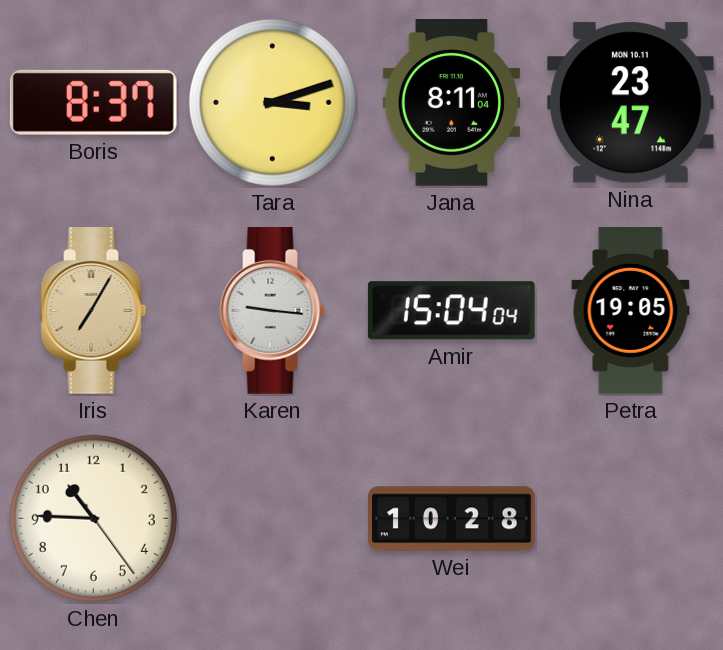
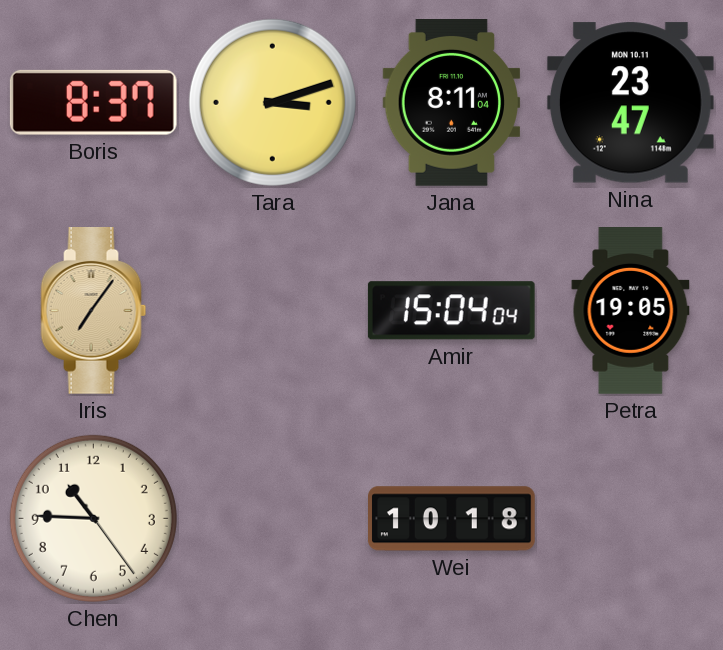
Iris: 7:05 -> 7:06
Karen: 9:16 -> none
Wei: 10:28 -> 10:18
